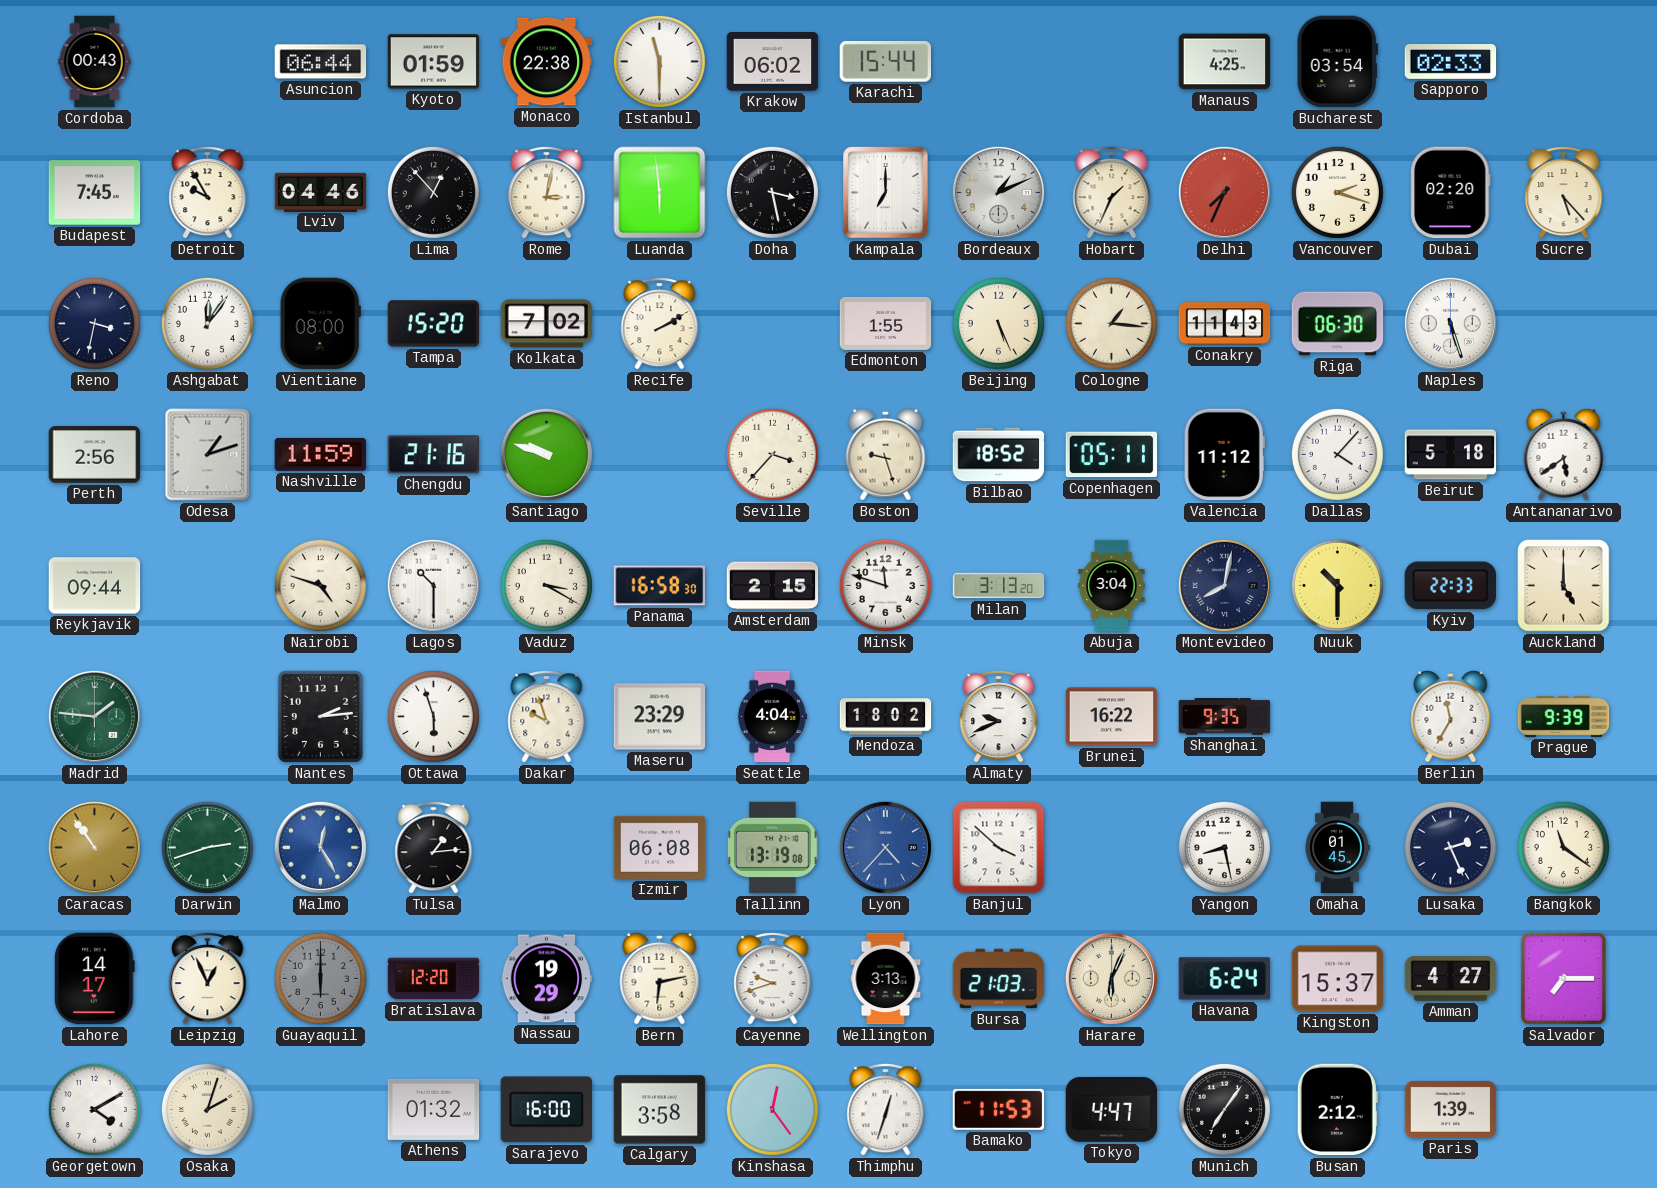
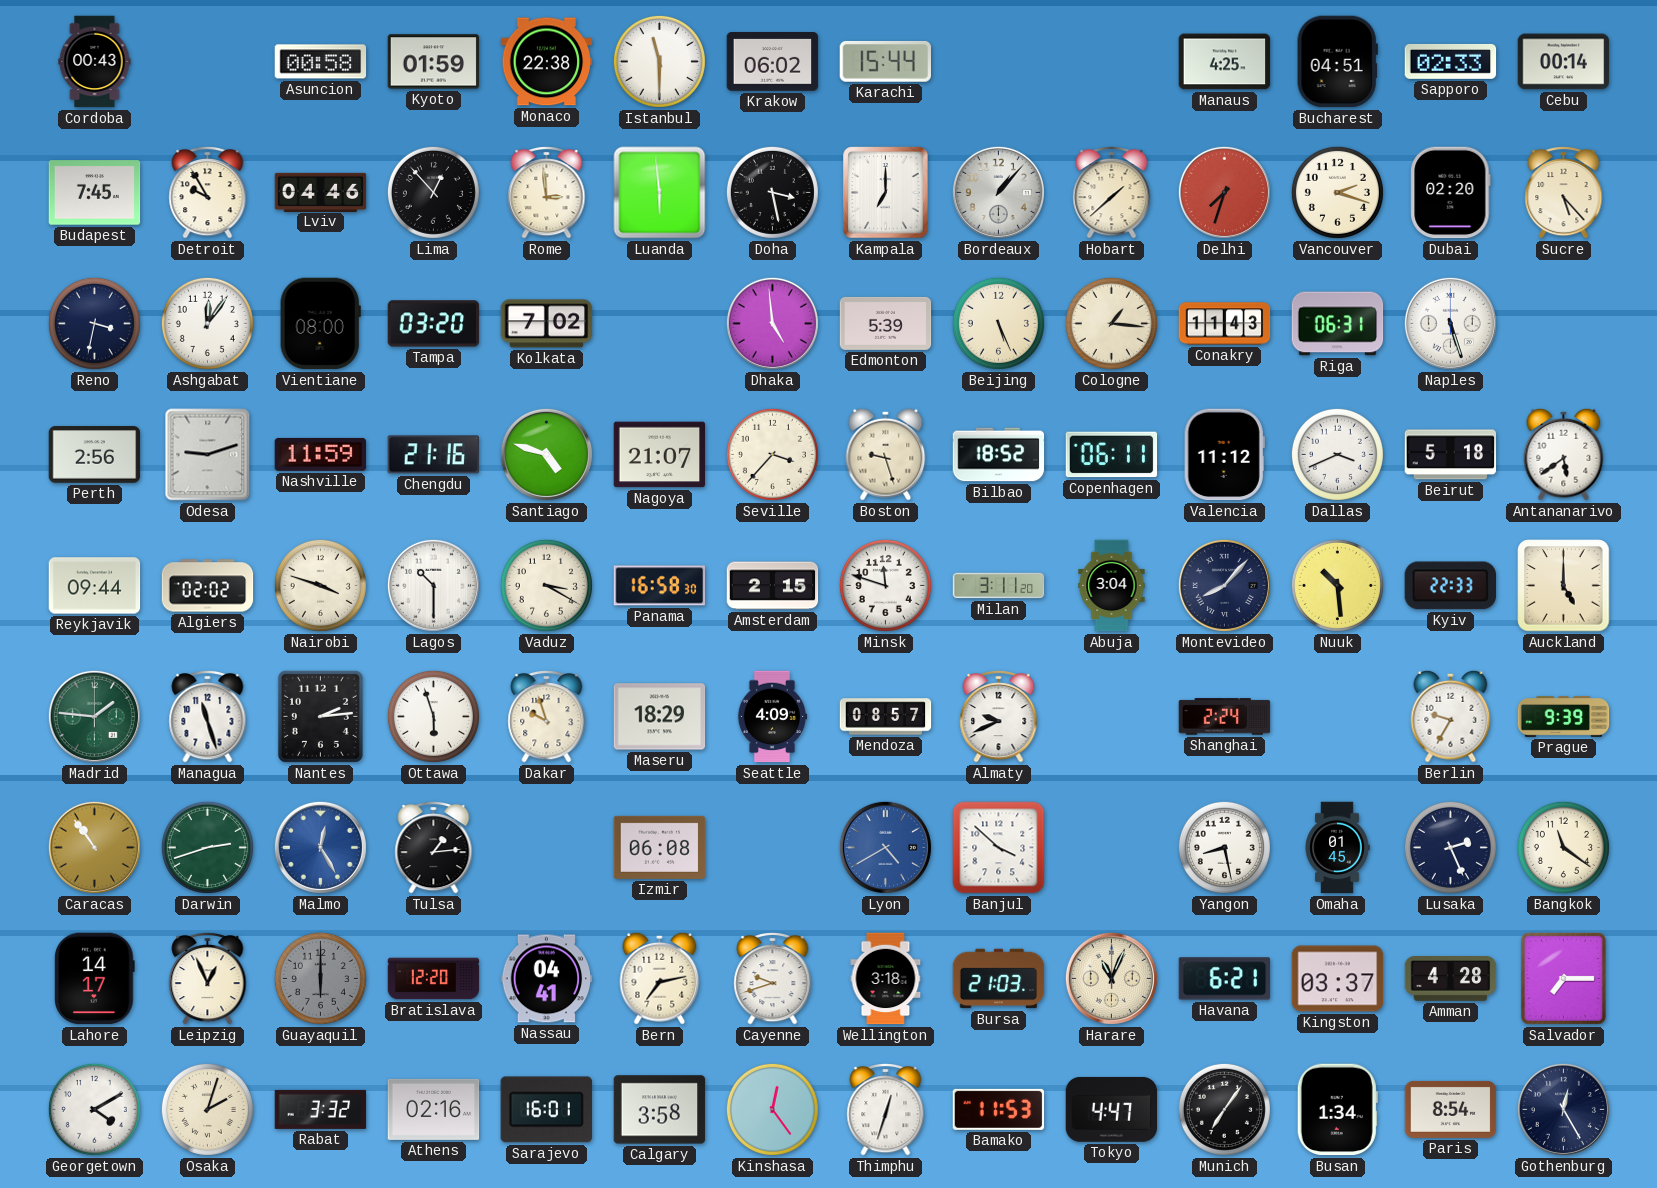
Asuncion: 06:44 -> 00:58
Bucharest: 03:54 -> 04:51
Cebu: none -> 00:14
Rome: 3:02 -> 2:59
Bordeaux: 1:11 -> 1:07
Hobart: 1:34 -> 1:38
Delhi: 7:34 -> 7:33
Tampa: 15:20 -> 03:20
Recife: 2:10 -> none
Dhaka: none -> 4:59
Edmonton: 1:55 -> 5:39
Riga: 06:30 -> 06:31
Odesa: 1:12 -> 9:12
Santiago: 9:48 -> 4:48
Nagoya: none -> 21:07
Copenhagen: 05:11 -> 06:11
Dallas: 4:07 -> 3:41
Algiers: none -> 02:02
Nairobi: 4:48 -> 3:48
Milan: 3:13 -> 3:11
Montevideo: 8:02 -> 8:07
Nuuk: 10:30 -> 10:29
Managua: none -> 11:27
Maseru: 23:29 -> 18:29
Seattle: 4:04 -> 4:09
Mendoza: 18:02 -> 08:57
Brunei: 16:22 -> none
Shanghai: 9:35 -> 2:24
Berlin: 11:35 -> 9:35
Tallinn: 13:19 -> none
Lyon: 4:37 -> 4:40
Nassau: 19:29 -> 04:41
Bern: 6:13 -> 7:13
Wellington: 3:13 -> 3:18
Harare: 6:04 -> 11:04
Havana: 6:24 -> 6:21
Kingston: 15:37 -> 03:37
Amman: 4:27 -> 4:28
Rabat: none -> 3:32
Athens: 01:32 -> 02:16
Sarajevo: 16:00 -> 16:01
Busan: 2:12 -> 1:34
Paris: 1:39 -> 8:54
Gothenburg: none -> 12:25
